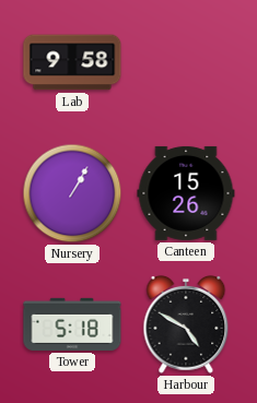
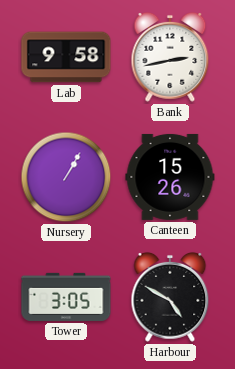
Bank: none -> 2:43
Tower: 5:18 -> 3:05
